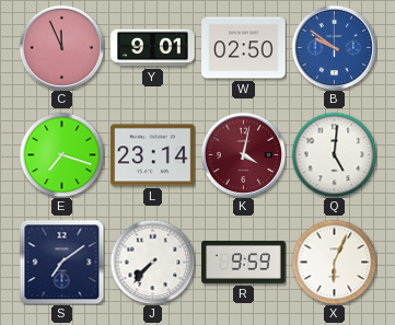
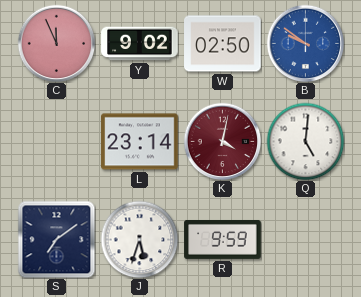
Y: 9:01 -> 9:02
E: 7:18 -> none
J: 7:37 -> 5:33
X: 6:04 -> none
